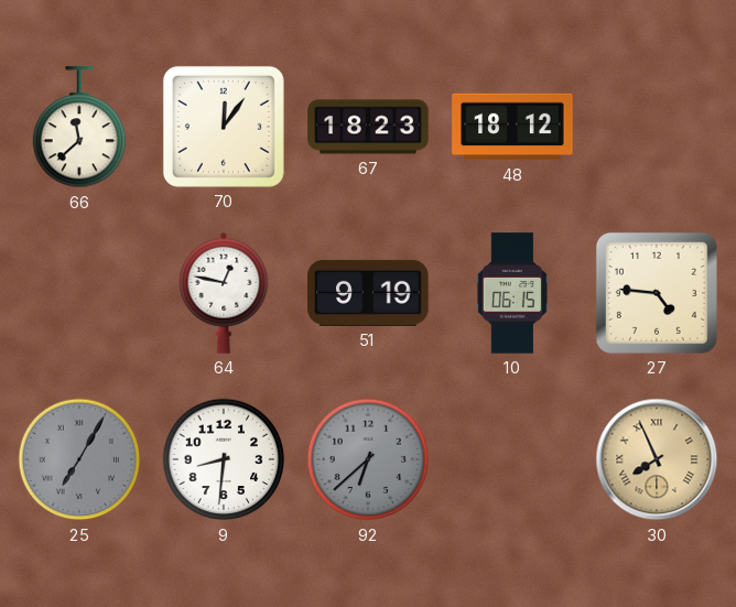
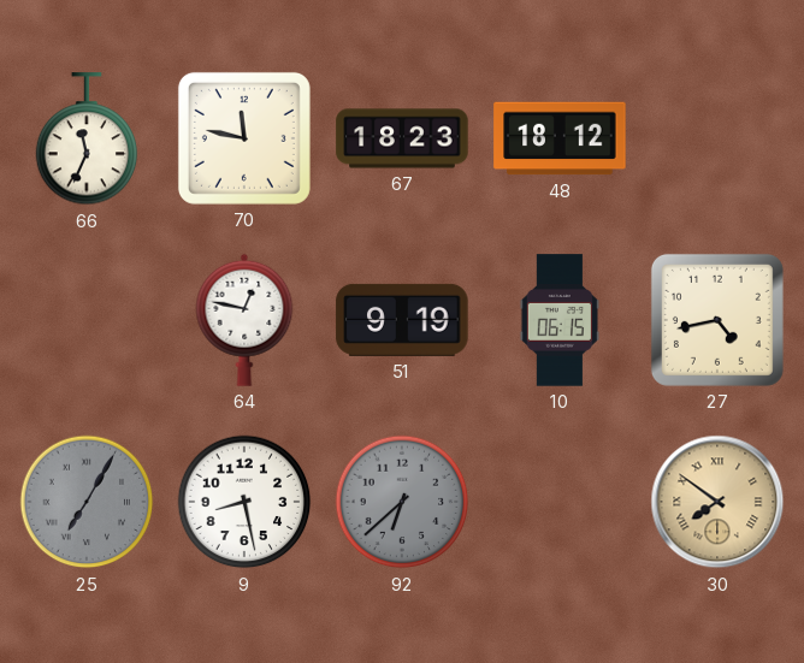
66: 11:38 -> 11:34
70: 12:06 -> 11:47
27: 4:46 -> 4:43
9: 8:31 -> 8:28
30: 7:56 -> 7:51
